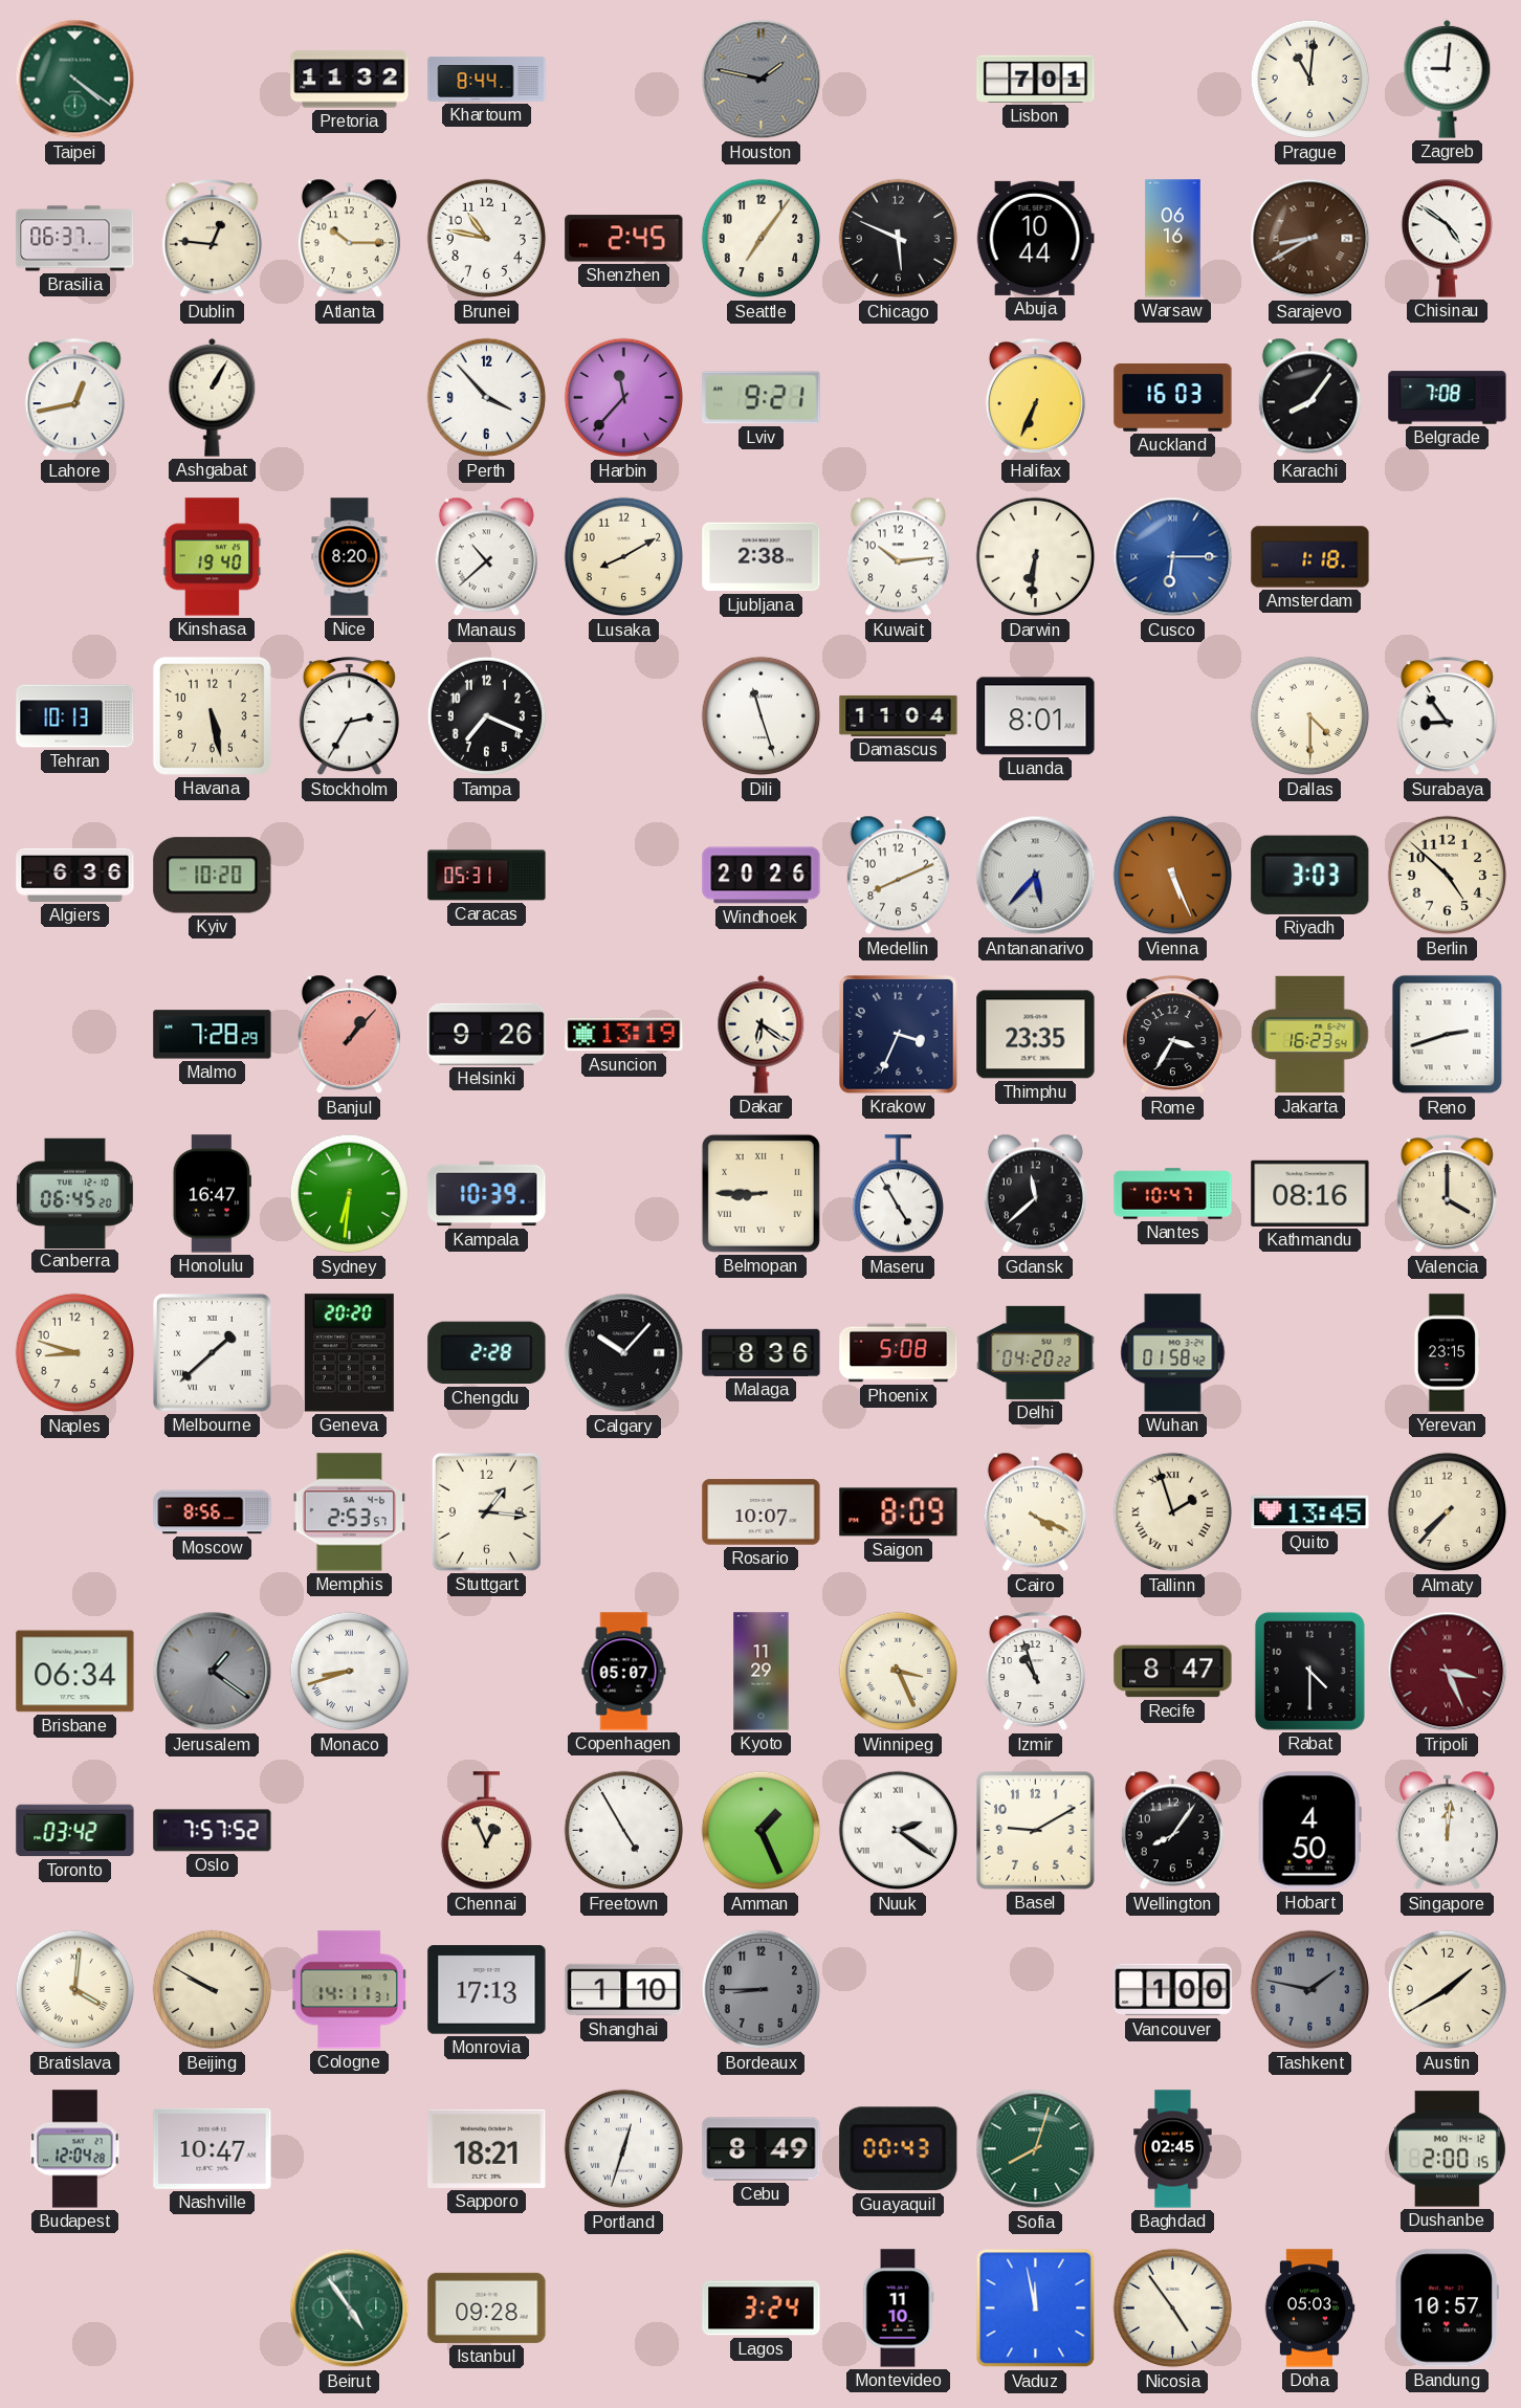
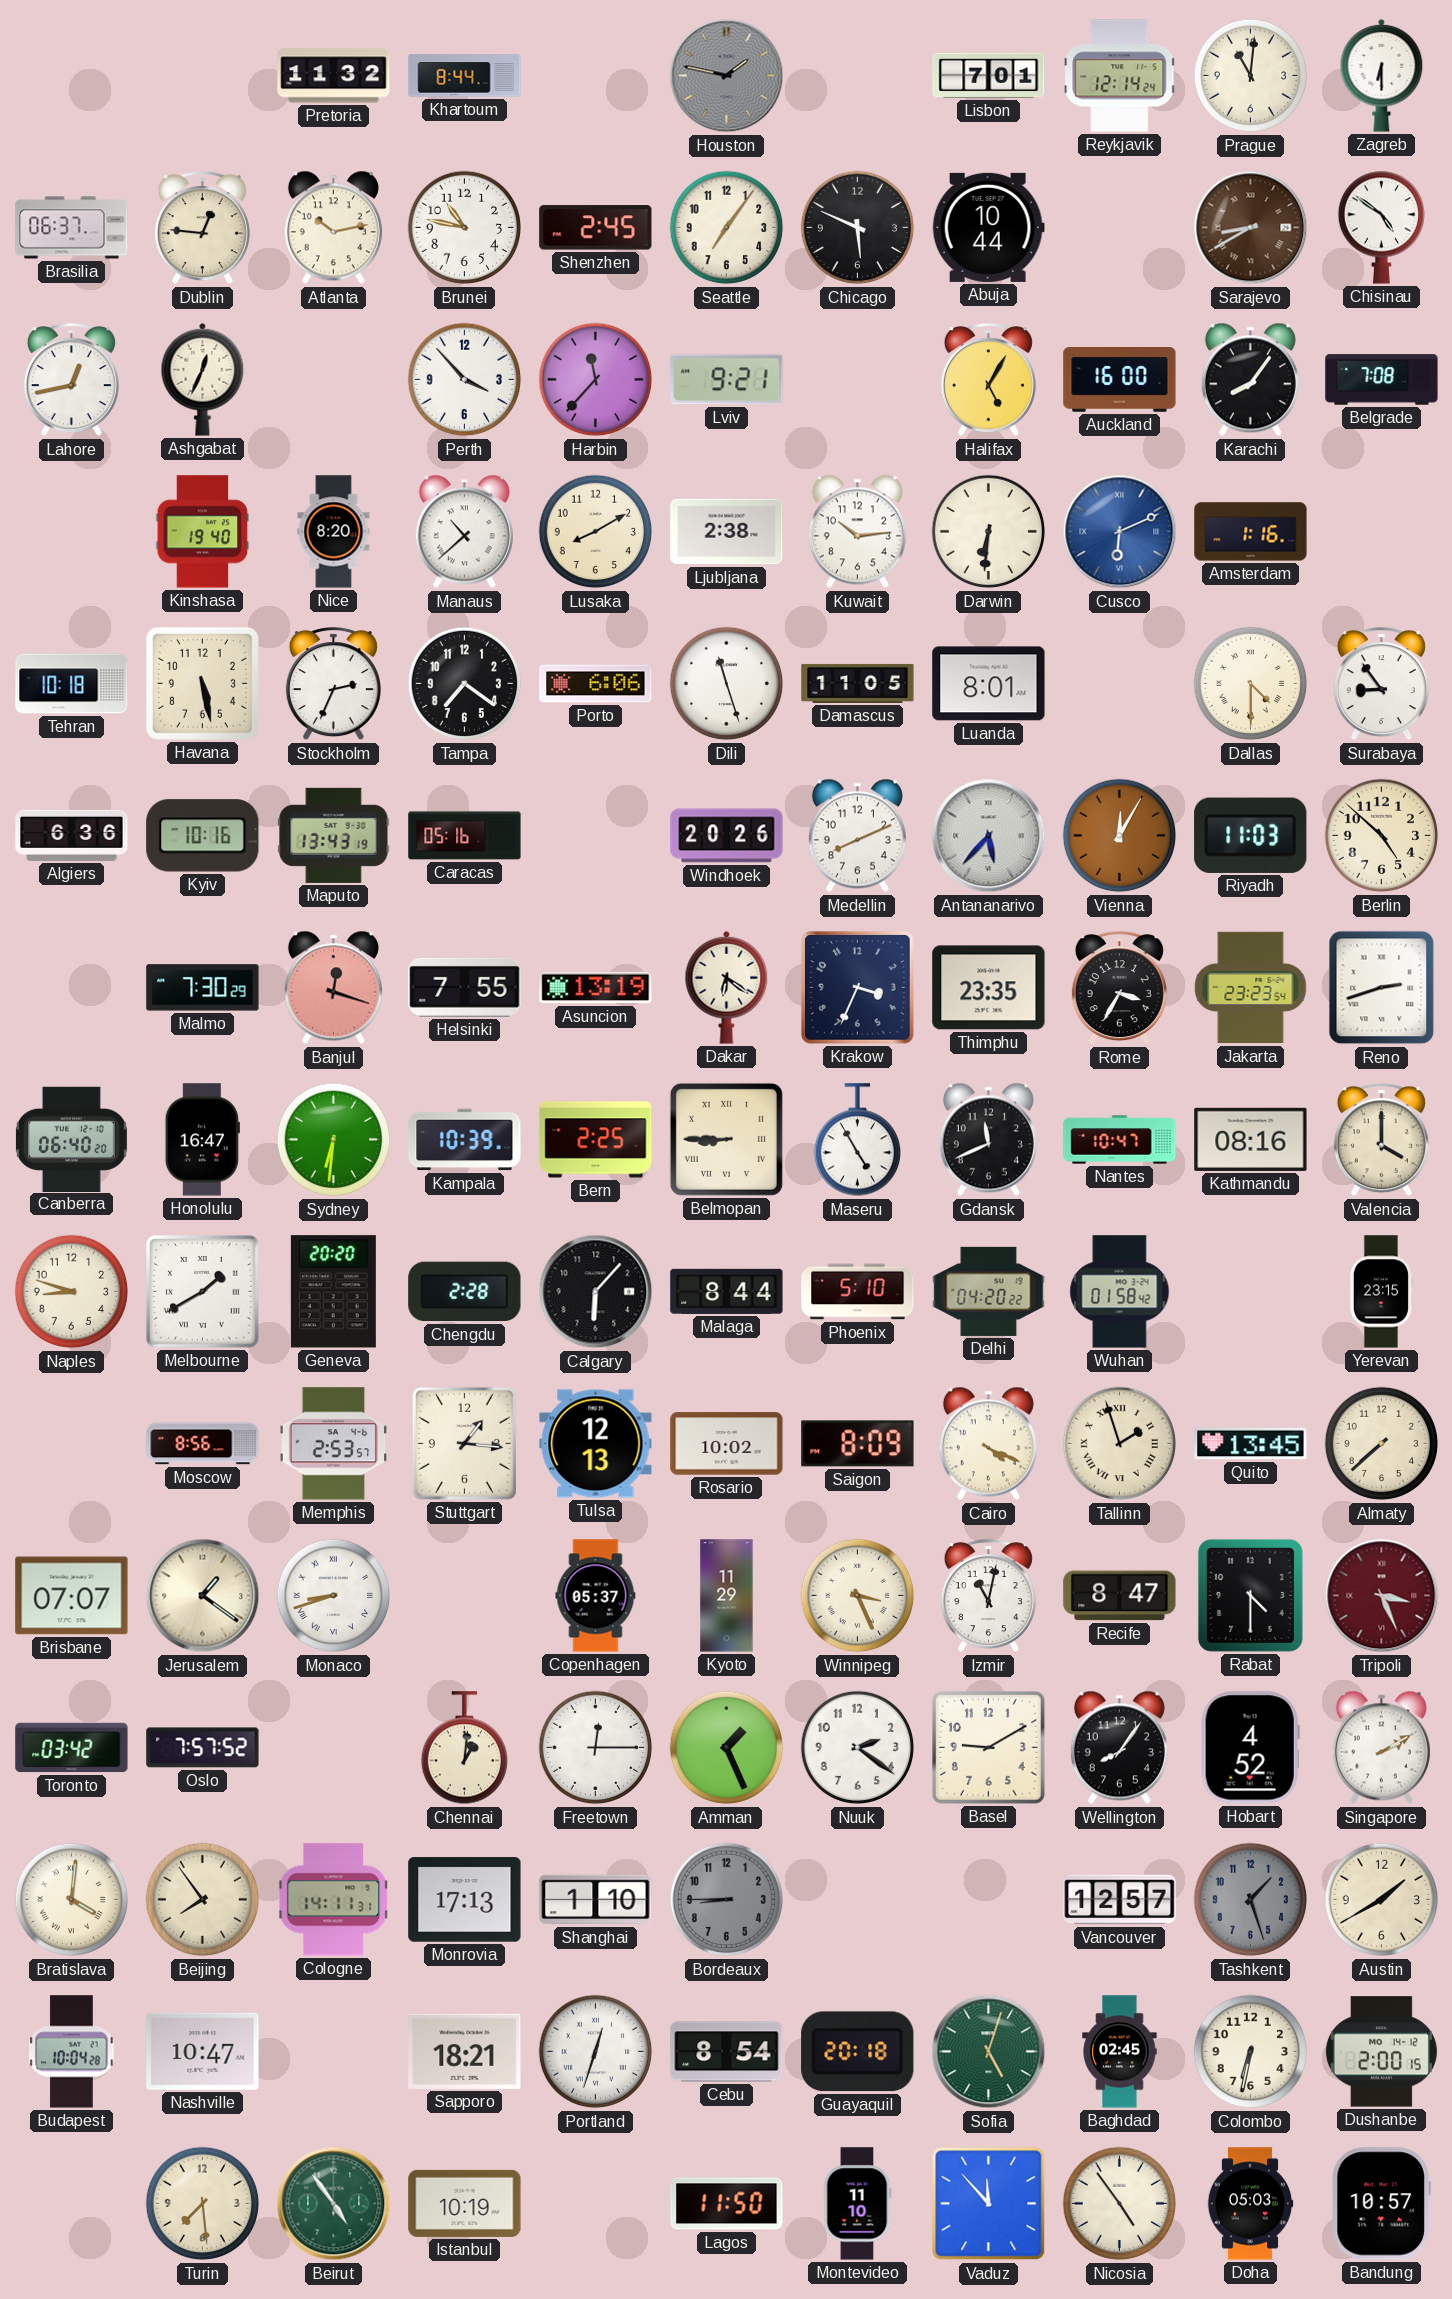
Taipei: 4:21 -> none
Reykjavik: none -> 12:14
Zagreb: 9:01 -> 6:30
Atlanta: 10:15 -> 10:13
Warsaw: 06:16 -> none
Ashgabat: 1:05 -> 12:34
Halifax: 6:34 -> 5:05
Auckland: 16:03 -> 16:00
Cusco: 6:15 -> 6:11
Amsterdam: 1:18 -> 1:16
Tehran: 10:13 -> 10:18
Stockholm: 2:35 -> 2:34
Tampa: 7:19 -> 7:21
Porto: none -> 6:06
Damascus: 11:04 -> 11:05
Kyiv: 10:20 -> 10:16
Maputo: none -> 13:43
Caracas: 05:31 -> 05:16
Vienna: 5:26 -> 12:05
Riyadh: 3:03 -> 11:03
Malmo: 7:28 -> 7:30
Banjul: 1:07 -> 12:18
Helsinki: 9:26 -> 7:55
Jakarta: 16:23 -> 23:23
Canberra: 06:45 -> 06:40
Bern: none -> 2:25
Gdansk: 11:38 -> 11:41
Melbourne: 1:38 -> 1:40
Calgary: 10:07 -> 6:07
Malaga: 8:36 -> 8:44
Phoenix: 5:08 -> 5:10
Tulsa: none -> 12:13
Rosario: 10:07 -> 10:02
Almaty: 7:37 -> 7:38
Brisbane: 06:34 -> 07:07
Jerusalem dial: grey -> cream
Copenhagen: 05:07 -> 05:37
Izmir: 10:57 -> 11:02
Chennai: 12:56 -> 1:01
Freetown: 4:55 -> 12:15
Nuuk numerals: Roman -> Arabic
Hobart: 4:50 -> 4:52
Singapore: 12:01 -> 2:10
Beijing: 9:50 -> 7:54
Vancouver: 1:00 -> 12:57
Tashkent: 1:47 -> 1:27
Budapest: 12:04 -> 10:04
Cebu: 8:49 -> 8:54
Guayaquil: 00:43 -> 20:18
Sofia: 8:03 -> 5:03
Colombo: none -> 6:32
Turin: none -> 7:29
Istanbul: 09:28 -> 10:19
Lagos: 3:24 -> 11:50
Vaduz: 11:58 -> 11:53
